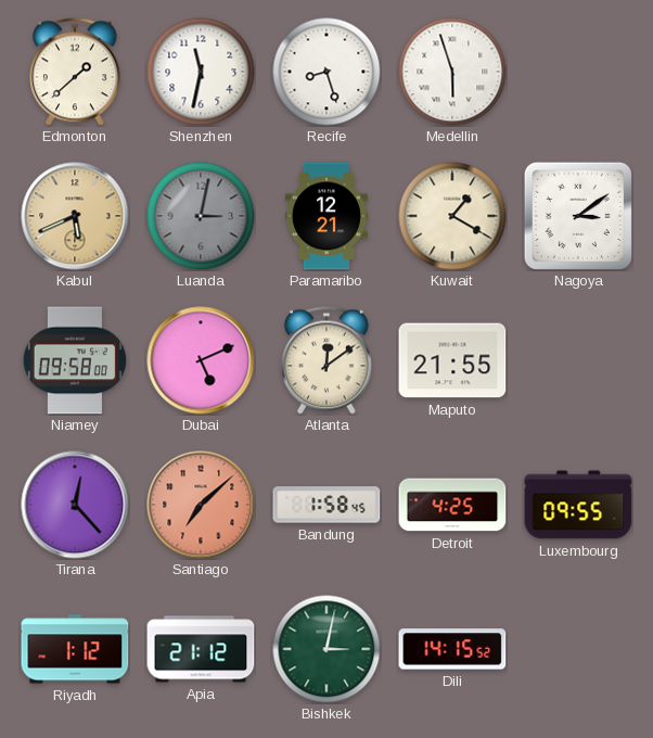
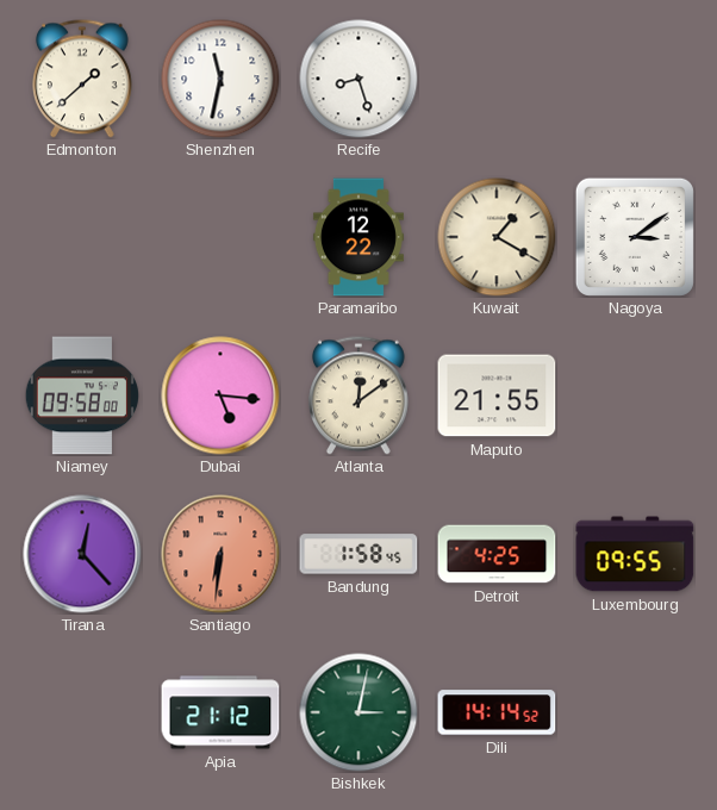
Medellin: 5:57 -> none
Kabul: 5:41 -> none
Luanda: 3:02 -> none
Paramaribo: 12:21 -> 12:22
Dubai: 5:11 -> 5:16
Santiago: 7:08 -> 6:31
Riyadh: 1:12 -> none
Dili: 14:15 -> 14:14
